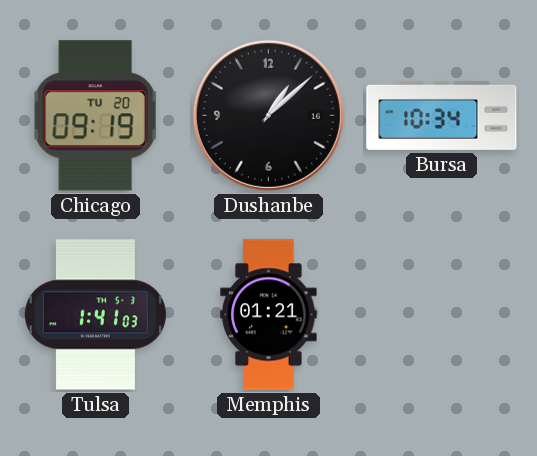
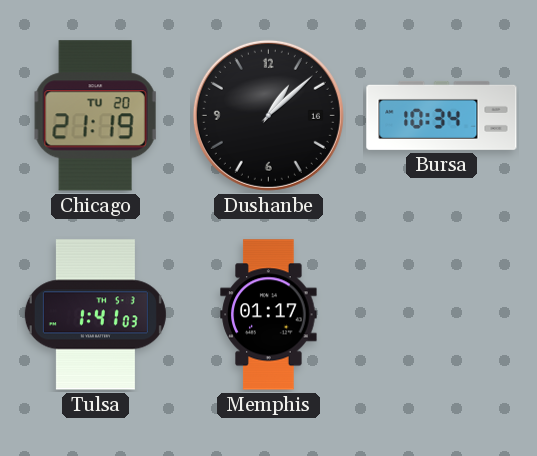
Chicago: 09:19 -> 21:19
Memphis: 01:21 -> 01:17
